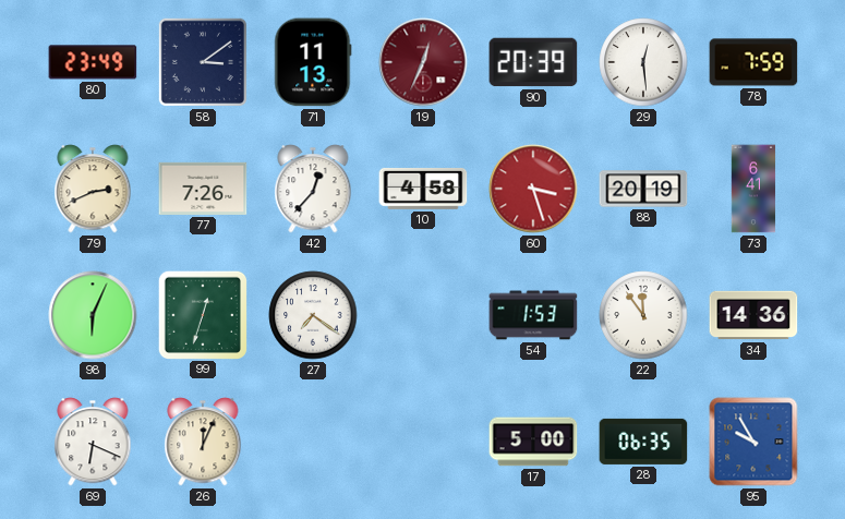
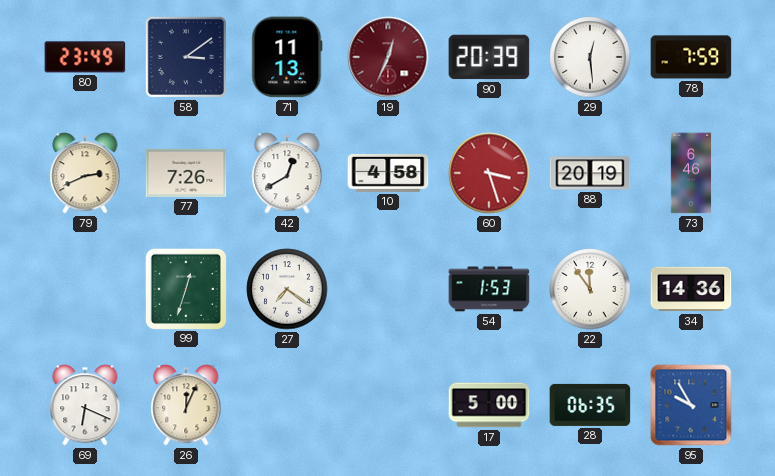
42: 12:37 -> 12:40
73: 6:41 -> 6:46
98: 6:04 -> none
